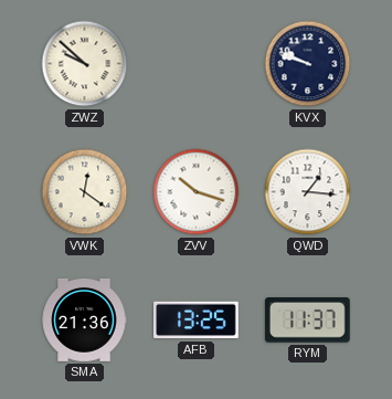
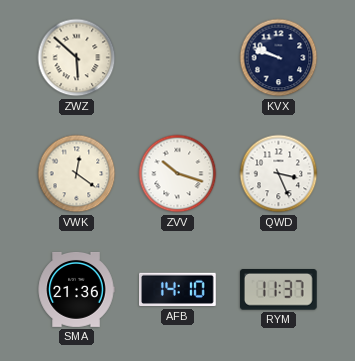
ZWZ: 9:52 -> 5:52
QWD: 1:16 -> 3:26
AFB: 13:25 -> 14:10
